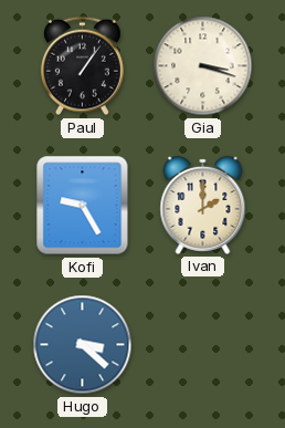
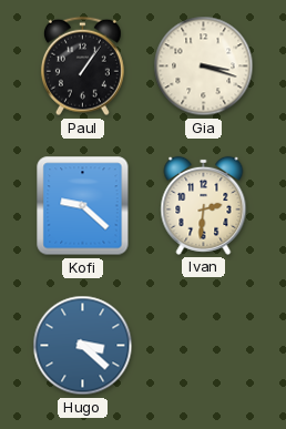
Kofi: 9:25 -> 9:22
Ivan: 2:00 -> 2:31
